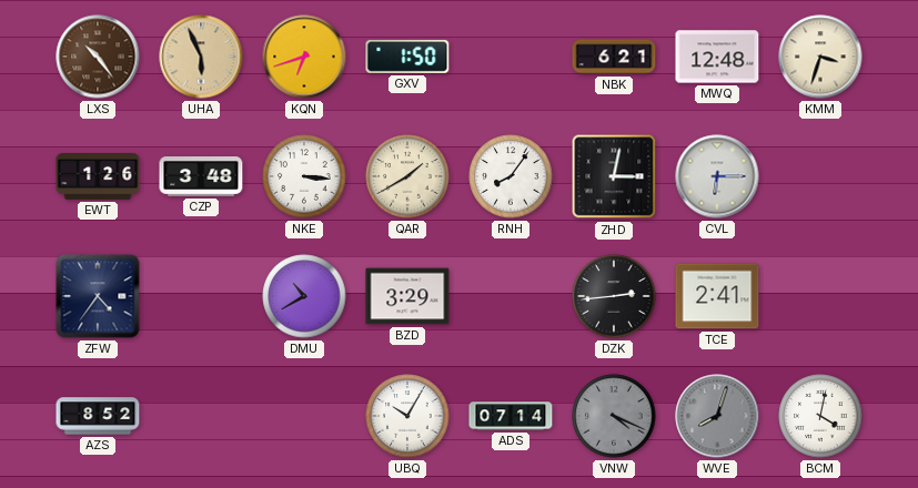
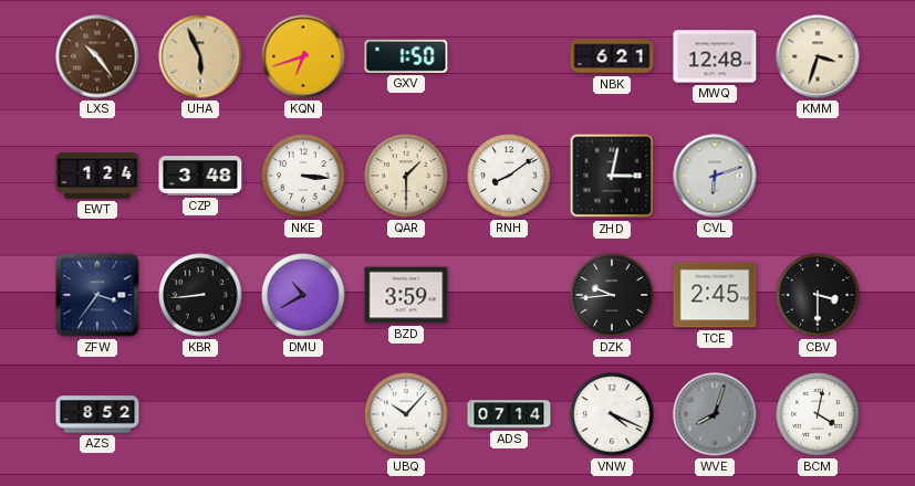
EWT: 1:26 -> 1:24
QAR: 1:40 -> 1:30
RNH: 8:06 -> 8:09
CVL: 6:15 -> 6:12
ZFW: 4:36 -> 3:36
KBR: none -> 8:44
BZD: 3:29 -> 3:59
DZK: 2:44 -> 9:44
TCE: 2:41 -> 2:45
CBV: none -> 3:30
UBQ: 10:05 -> 10:07
VNW dial: grey -> white
